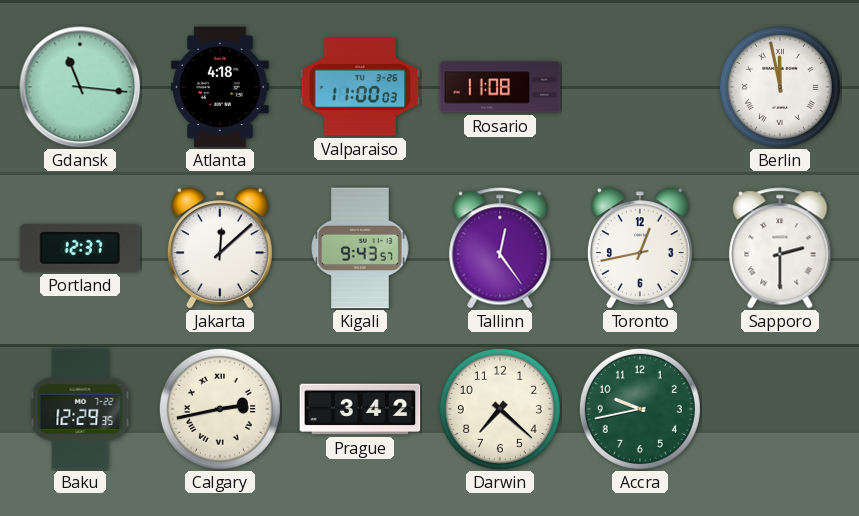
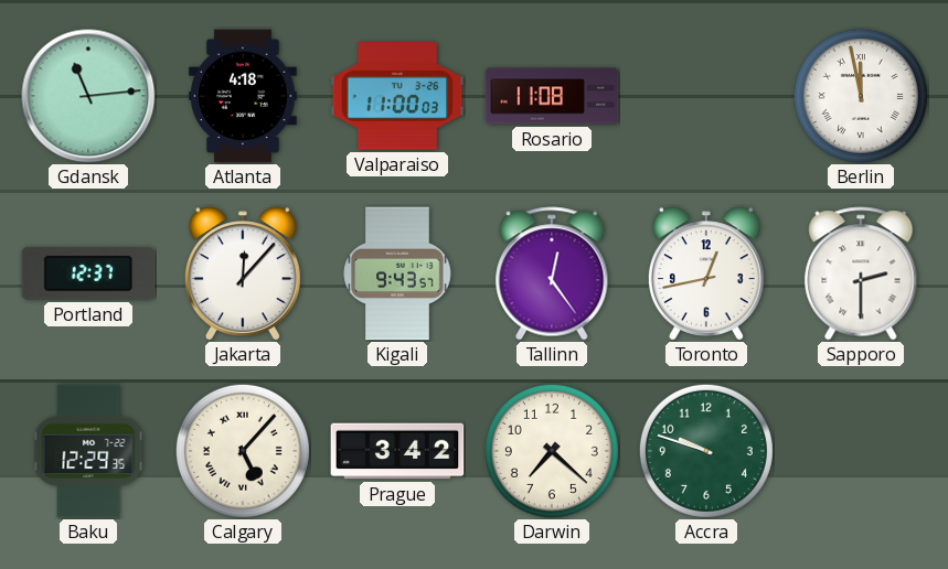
Gdansk: 11:16 -> 11:14
Jakarta: 12:08 -> 12:07
Calgary: 2:43 -> 5:07
Accra: 9:43 -> 9:48
